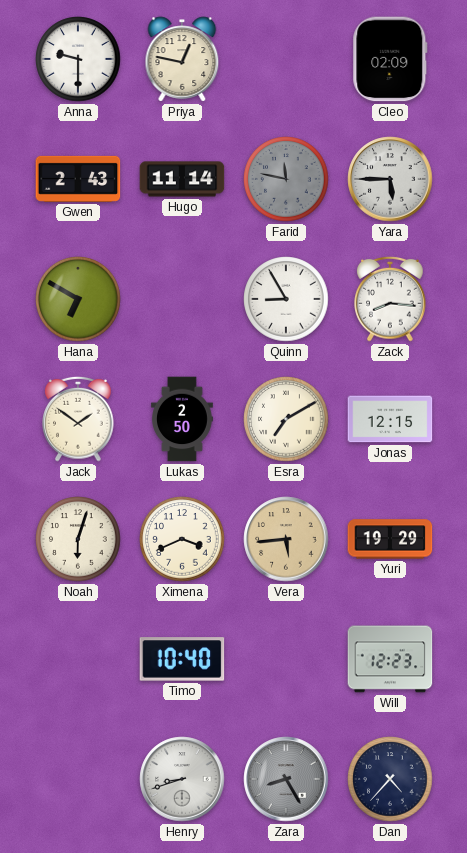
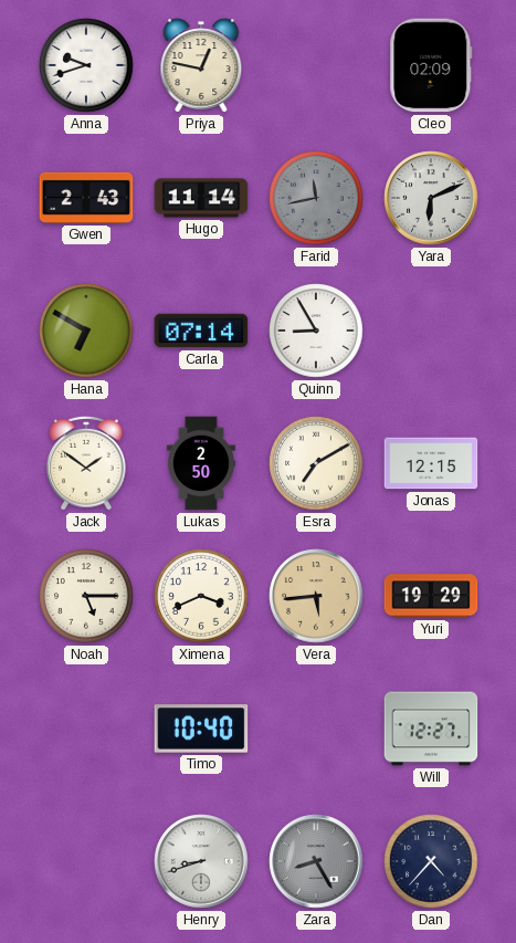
Anna: 9:30 -> 9:42
Farid: 11:47 -> 11:43
Yara: 5:45 -> 6:11
Carla: none -> 07:14
Zack: 8:16 -> none
Noah: 6:03 -> 5:15
Will: 12:23 -> 12:27
